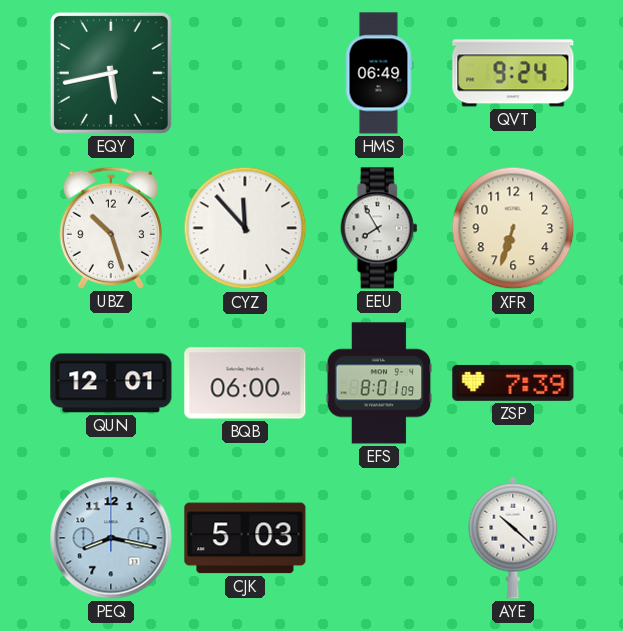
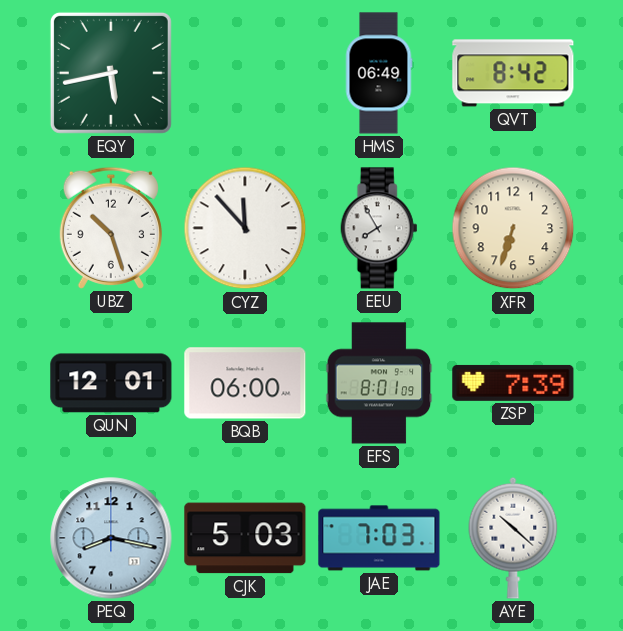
QVT: 9:24 -> 8:42
JAE: none -> 7:03
